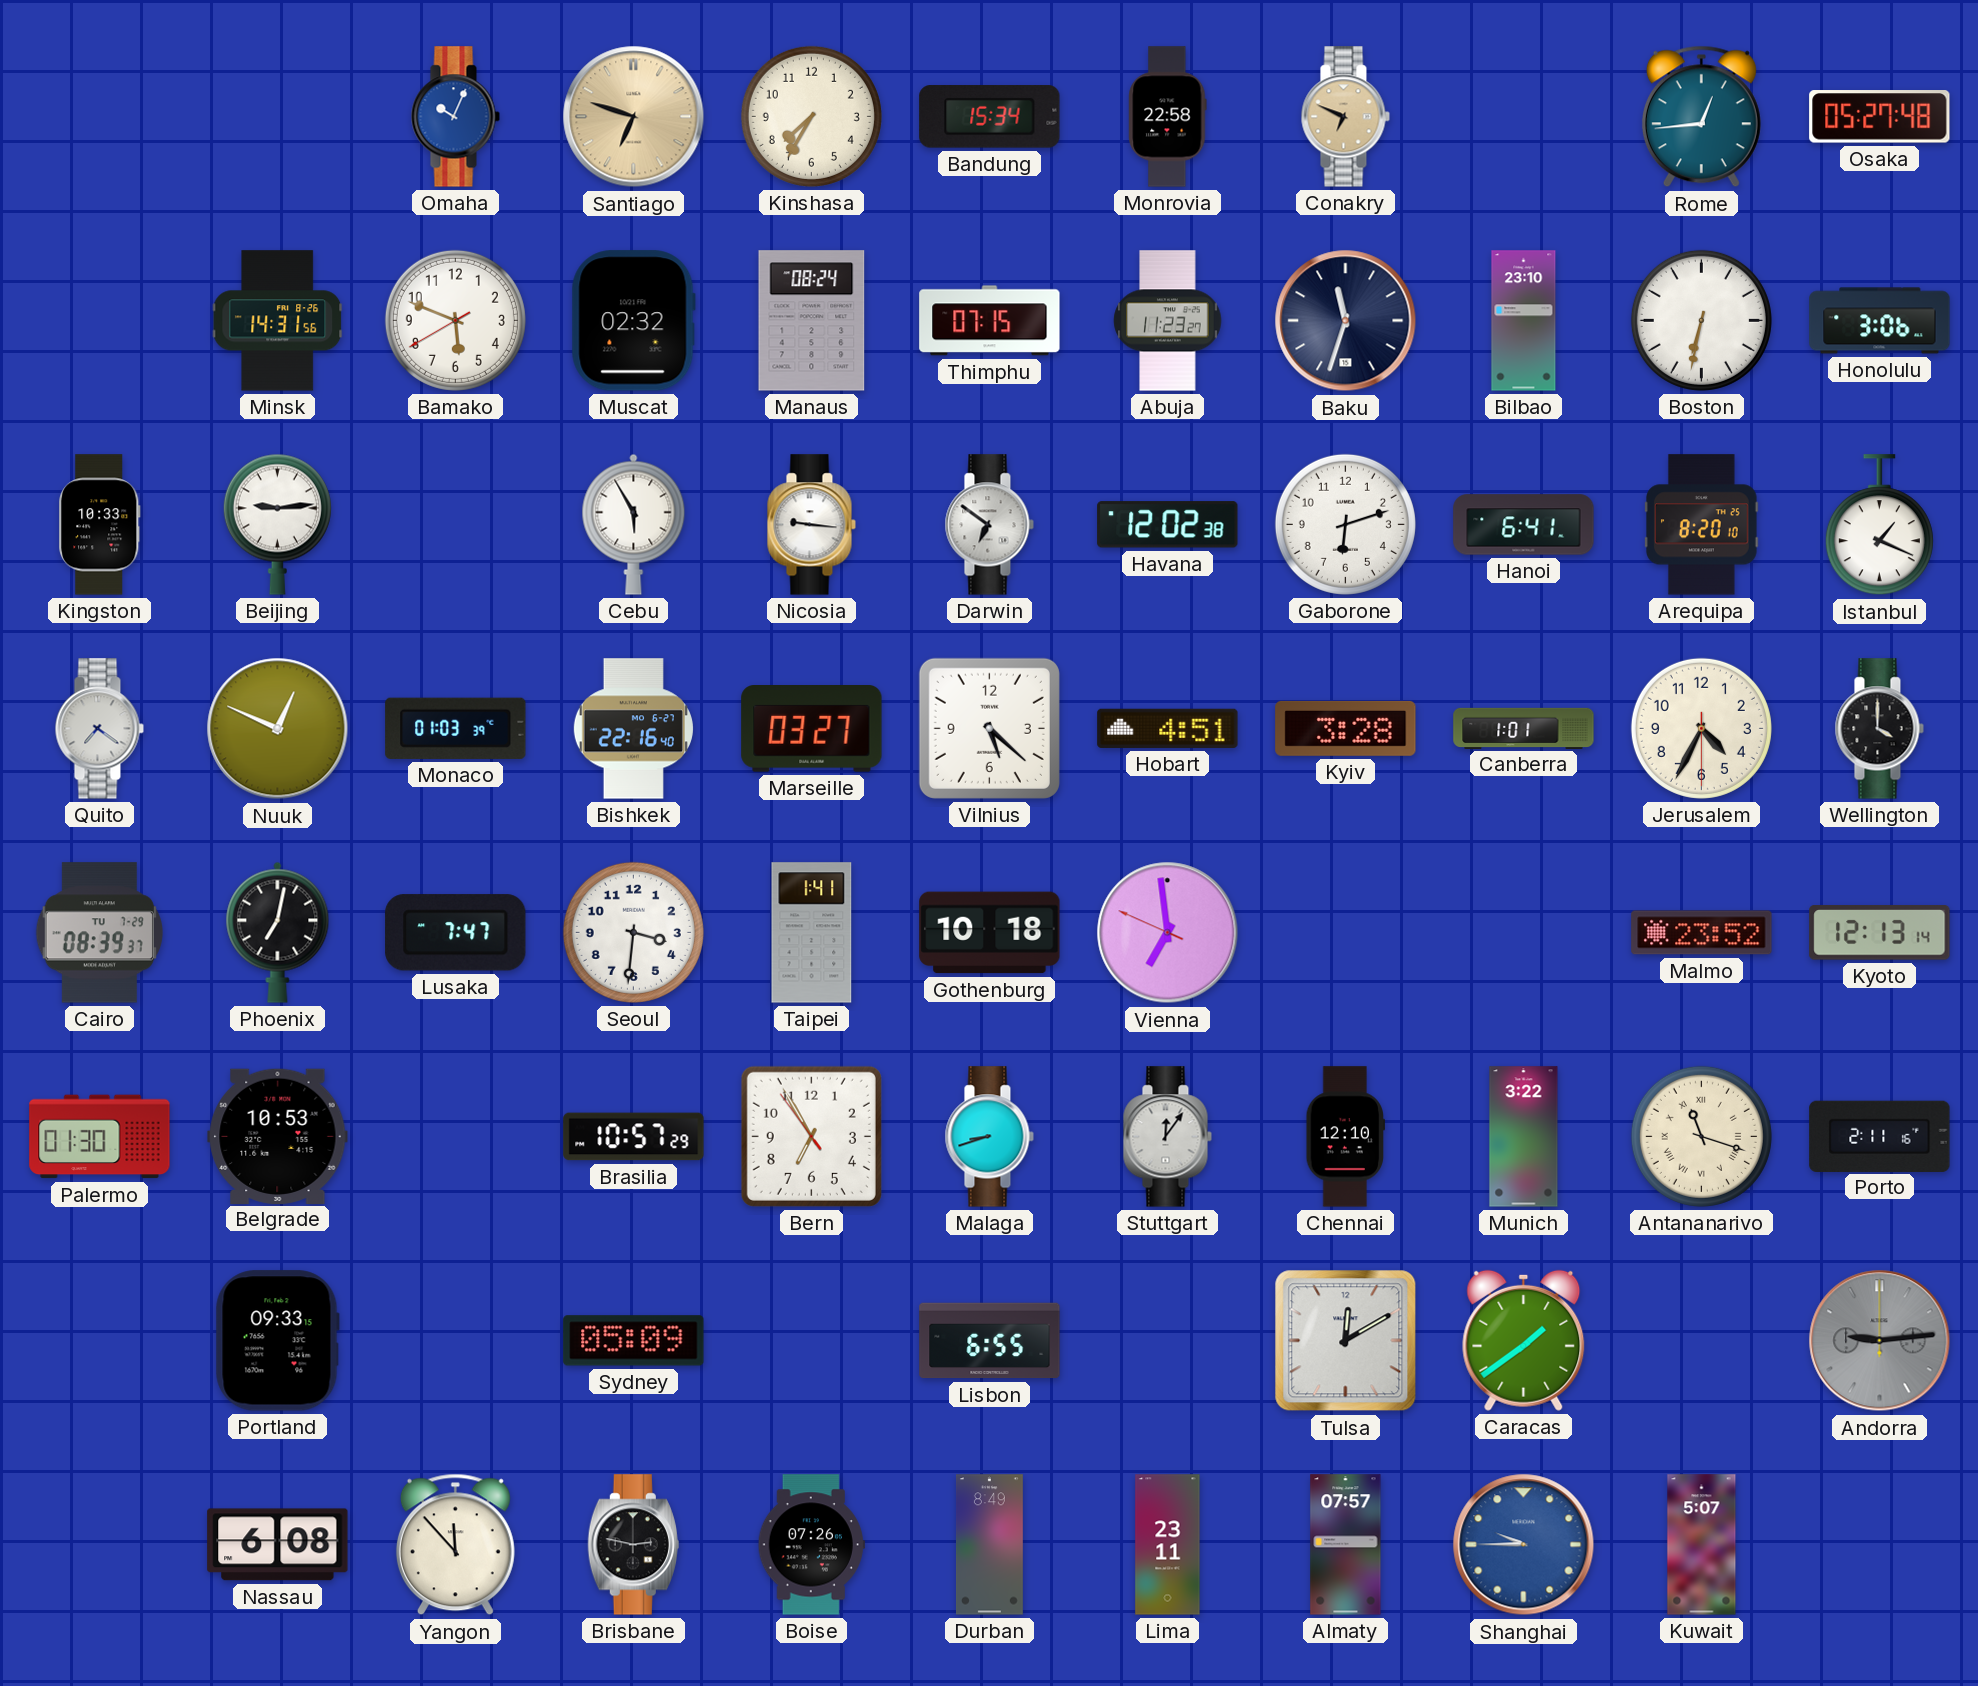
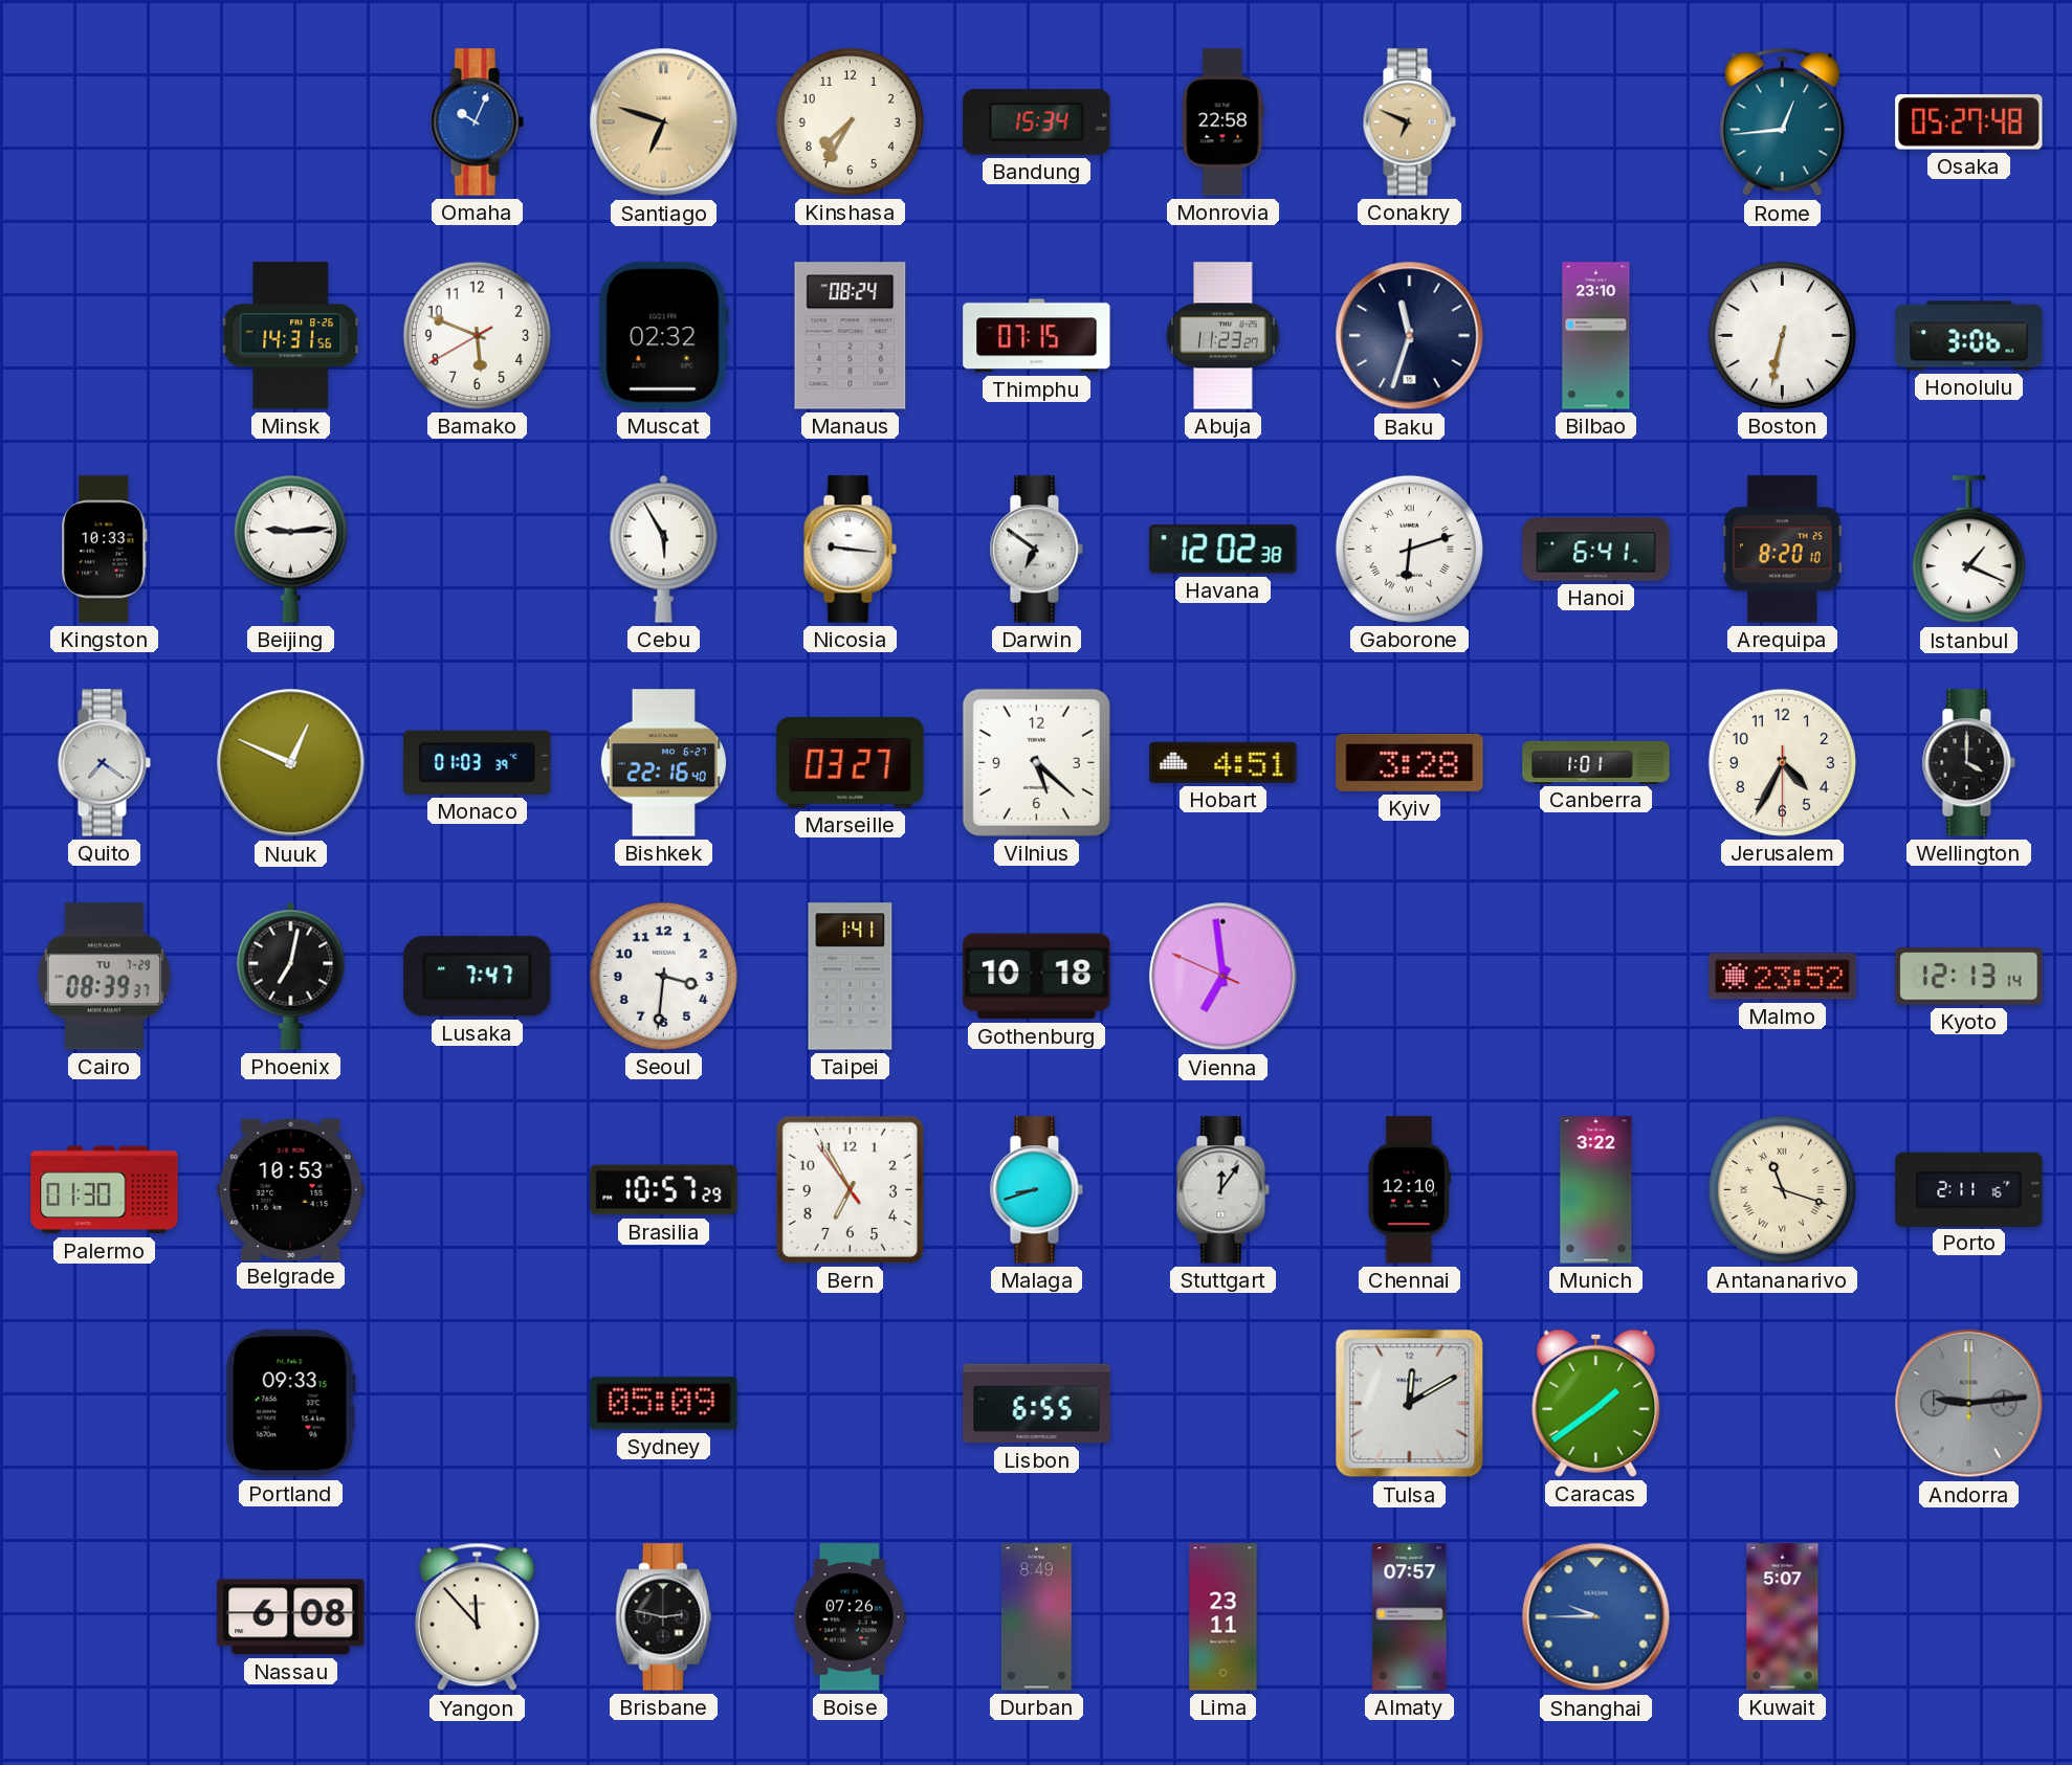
Gaborone numerals: Arabic -> Roman
